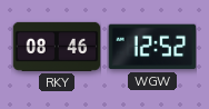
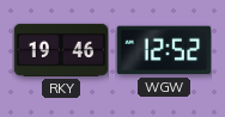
RKY: 08:46 -> 19:46
